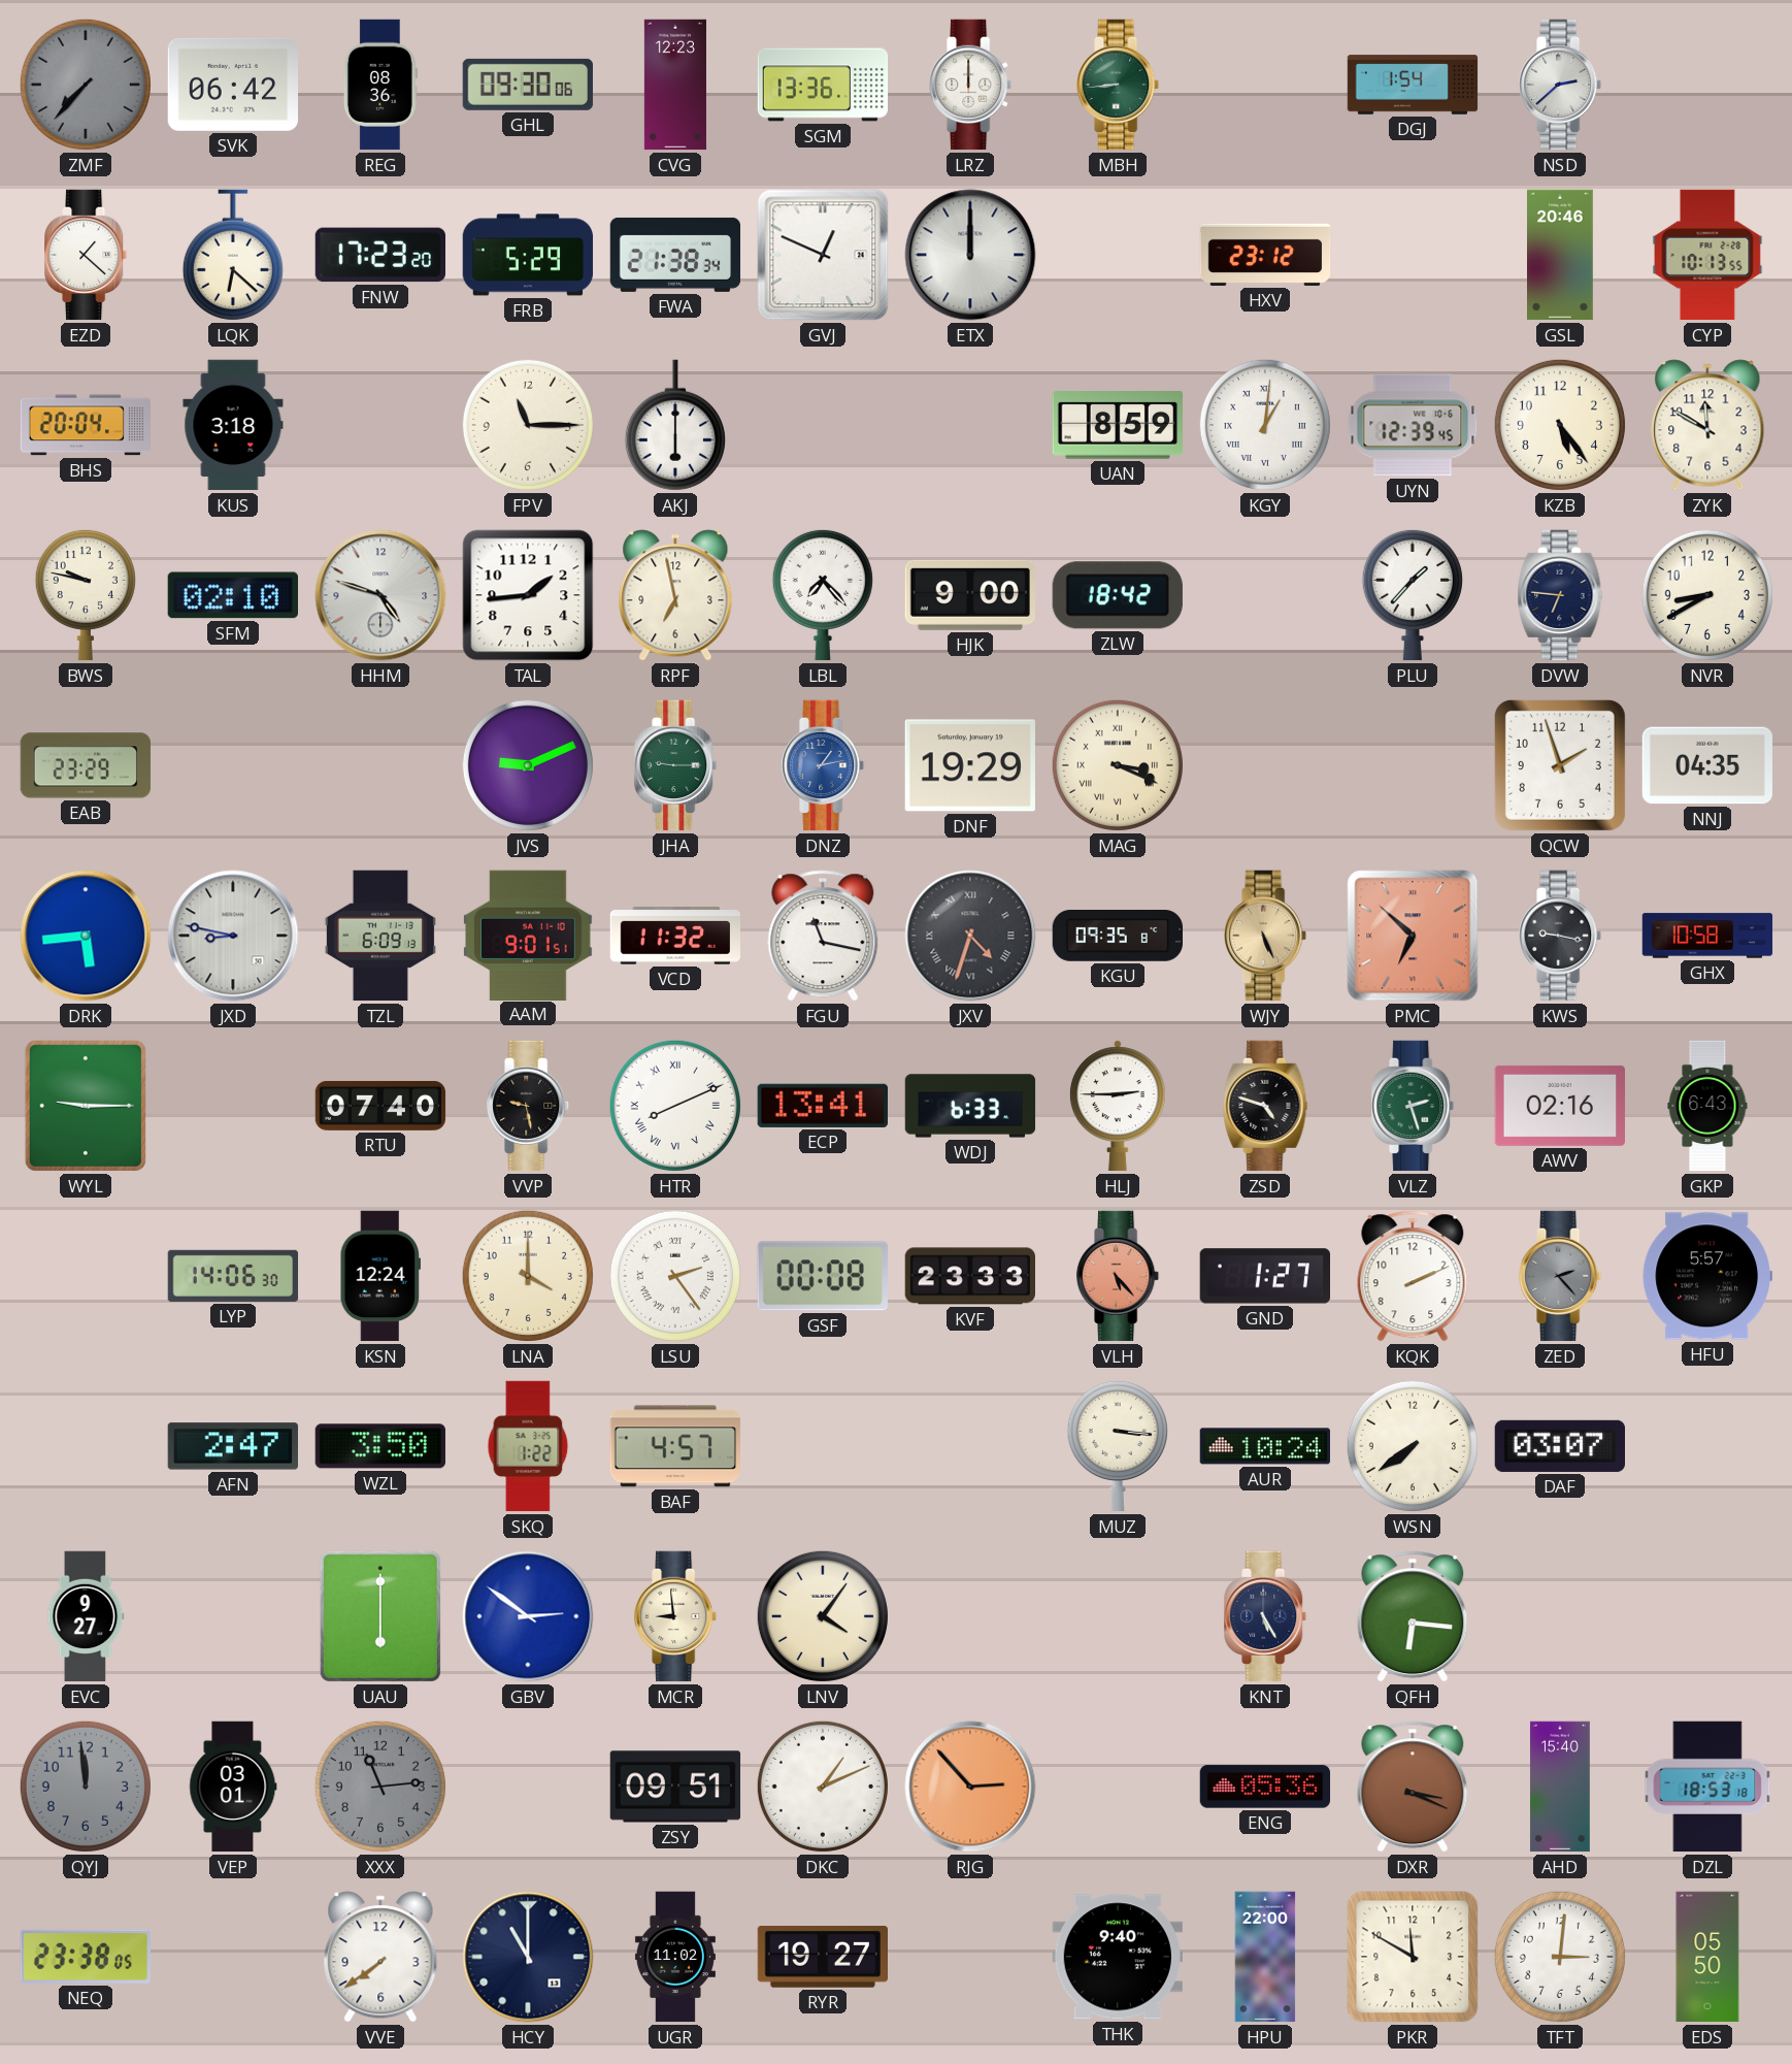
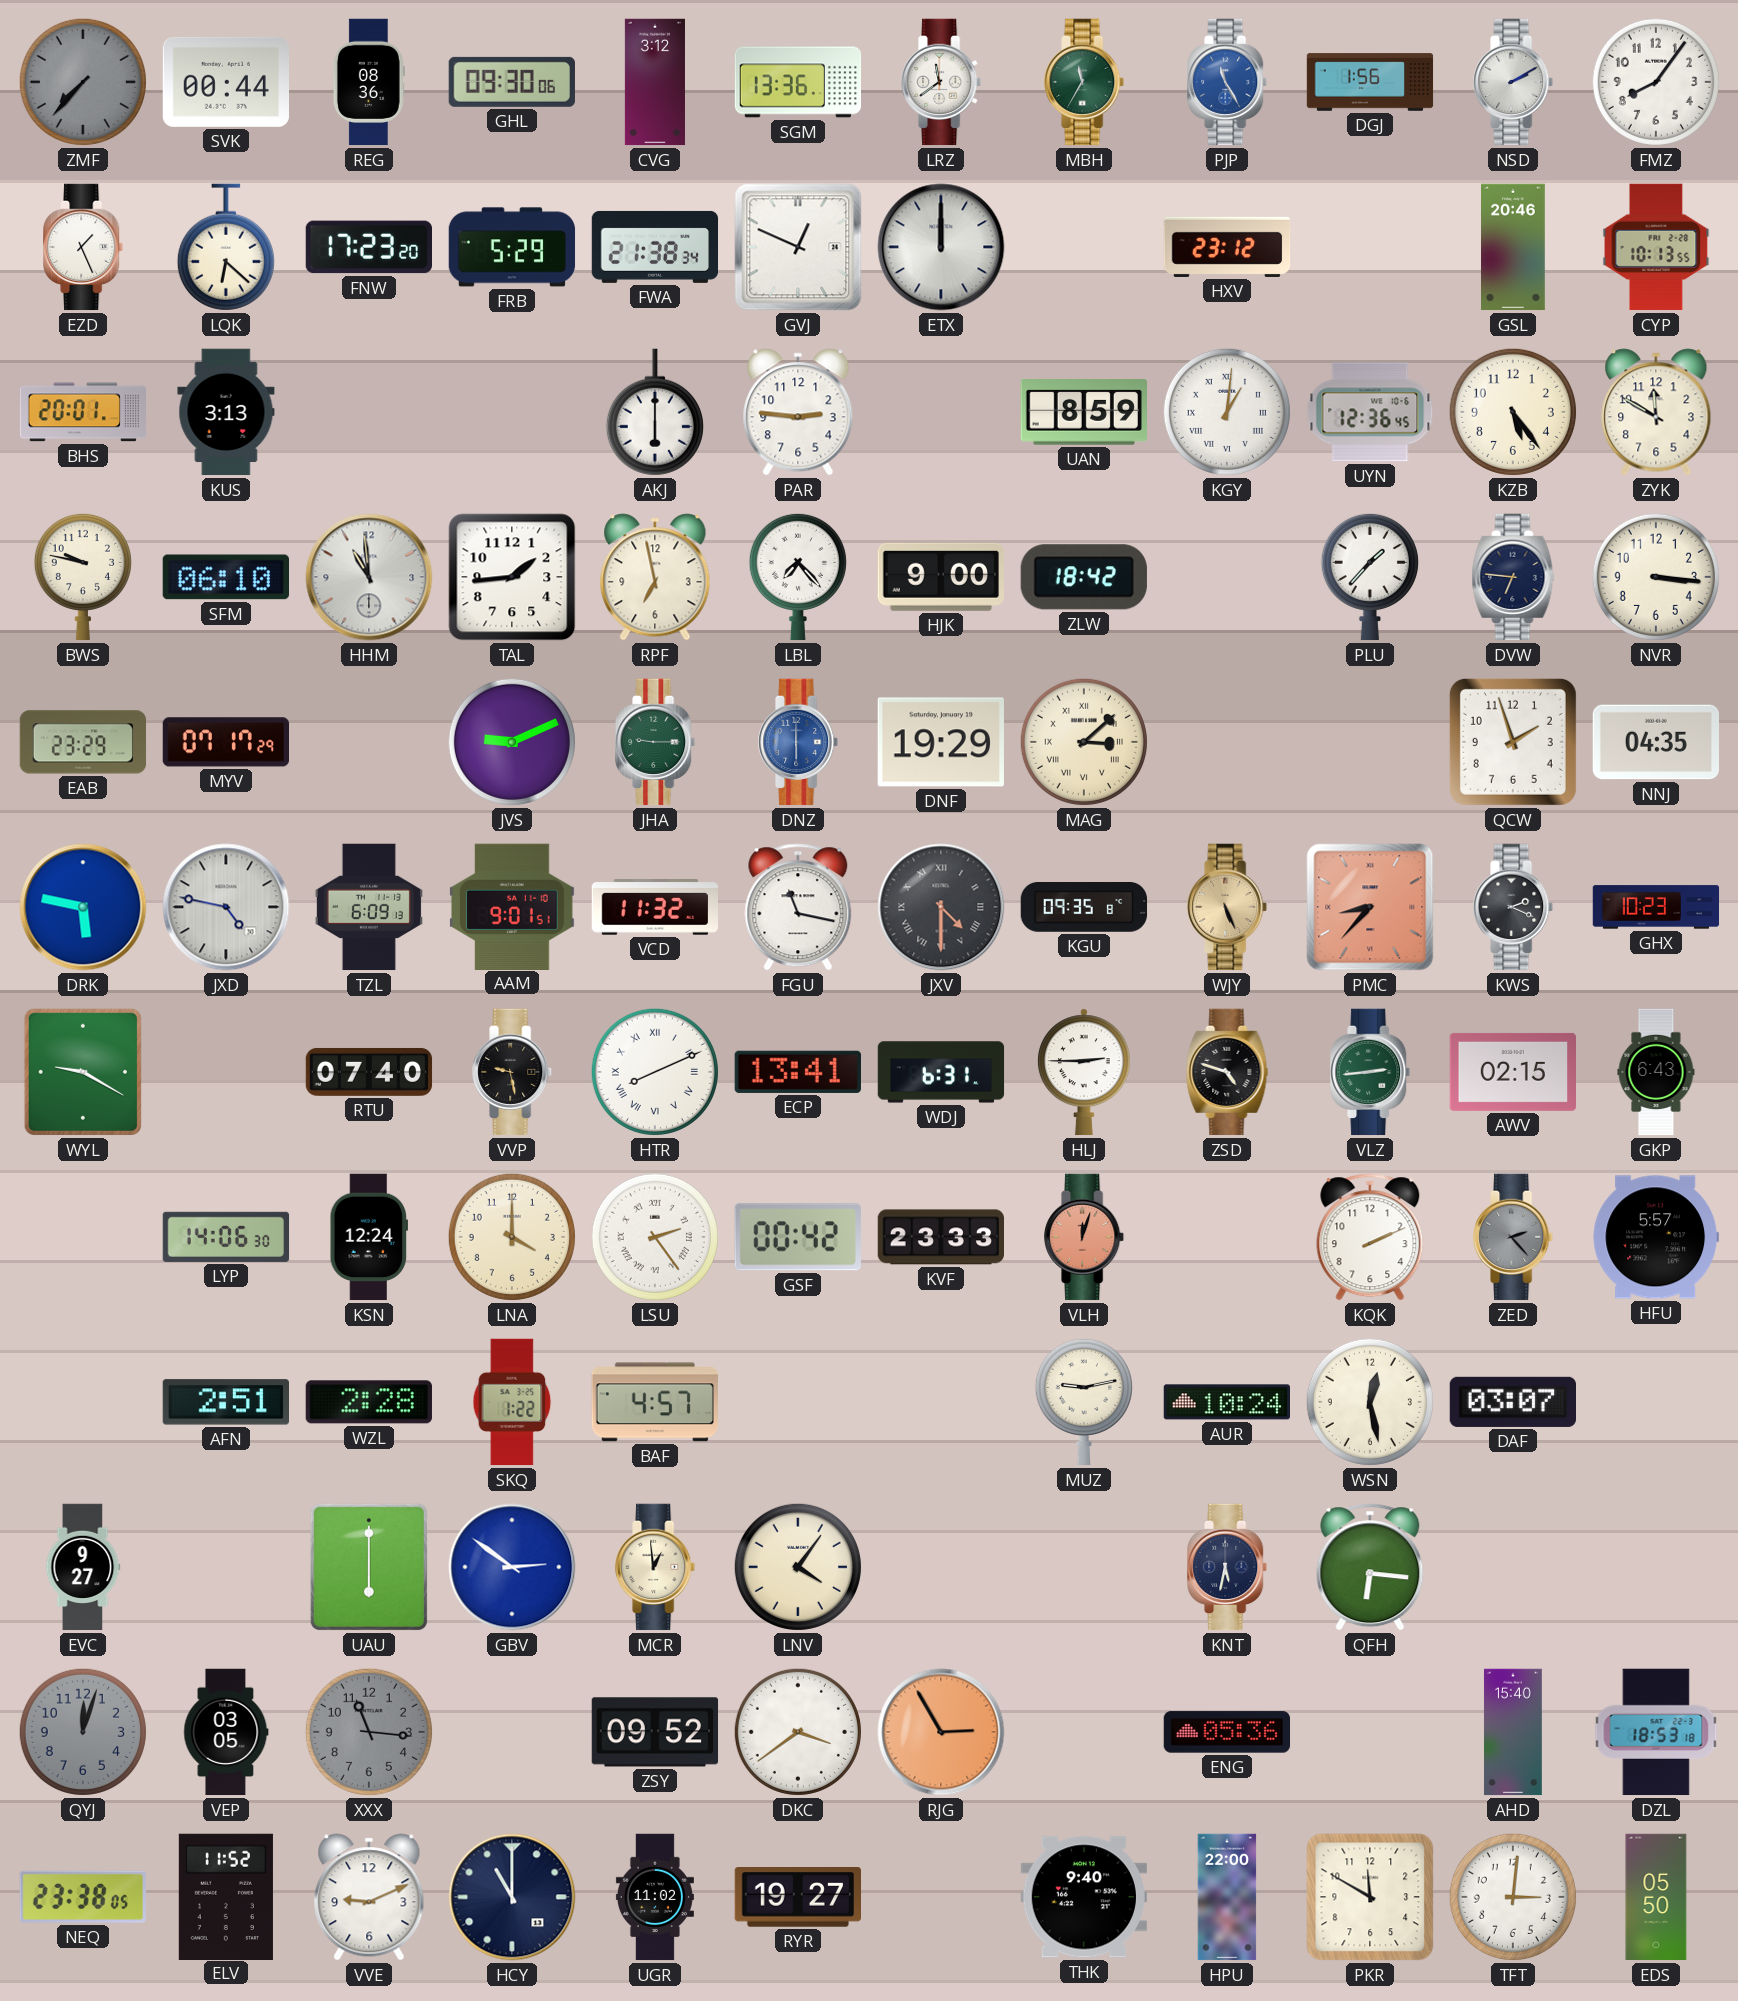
SVK: 06:42 -> 00:44
CVG: 12:23 -> 3:12
LRZ: 12:00 -> 11:39
MBH: 8:44 -> 11:35
PJP: none -> 11:25
DGJ: 1:54 -> 1:56
NSD: 2:38 -> 2:10
FMZ: none -> 8:06
EZD: 1:22 -> 1:26
BHS: 20:04 -> 20:01
KUS: 3:18 -> 3:13
FPV: 11:15 -> none
PAR: none -> 2:46
UYN: 12:39 -> 12:36
SFM: 02:10 -> 06:10
HHM: 4:48 -> 10:59
NVR: 8:40 -> 3:16
MYV: none -> 07:17
DNZ: 1:13 -> 6:00
MAG: 3:19 -> 3:08
DRK: 5:44 -> 5:47
JXD: 8:47 -> 4:47
JXV: 4:33 -> 4:30
PMC: 6:52 -> 8:37
KWS: 9:17 -> 2:19
GHX: 10:58 -> 10:23
WYL: 9:15 -> 9:20
WDJ: 6:33 -> 6:31
VLZ: 2:27 -> 2:44
AWV: 02:16 -> 02:15
GSF: 00:08 -> 00:42
VLH: 5:23 -> 12:03
GND: 1:27 -> none
AFN: 2:47 -> 2:51
WZL: 3:50 -> 2:28
MUZ: 3:16 -> 9:13
WSN: 7:39 -> 12:28
MCR: 8:59 -> 12:59
KNT: 5:25 -> 5:32
QYJ: 11:59 -> 12:03
VEP: 03:01 -> 03:05
XXX: 11:14 -> 11:16
ZSY: 09:51 -> 09:52
DKC: 1:11 -> 3:39
RJG: 2:53 -> 2:55
DXR: 3:19 -> none
ELV: none -> 11:52
VVE: 7:39 -> 9:11
